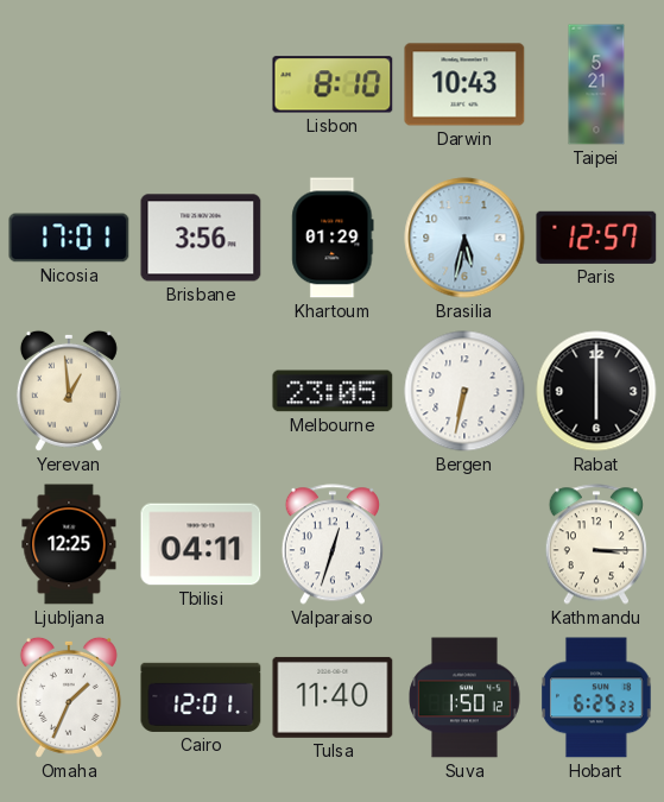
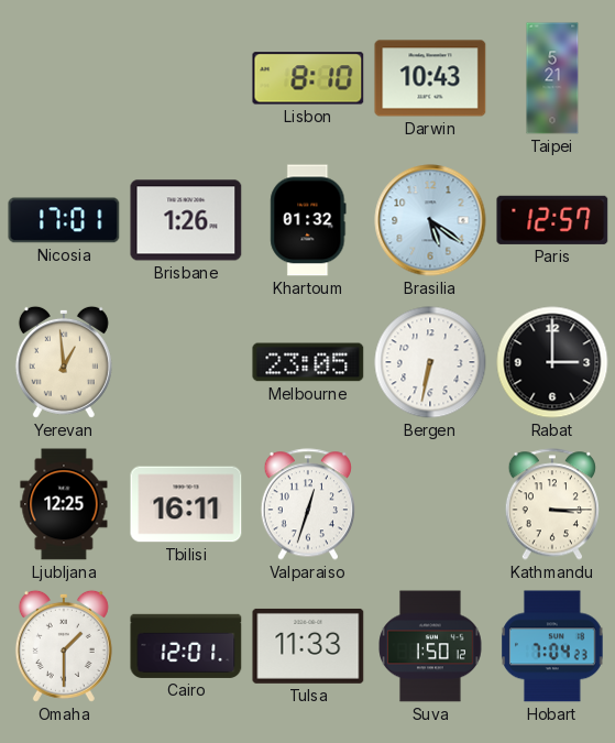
Brisbane: 3:56 -> 1:26
Khartoum: 01:29 -> 01:32
Brasilia: 5:32 -> 5:21
Rabat: 6:00 -> 3:00
Tbilisi: 04:11 -> 16:11
Omaha: 1:34 -> 1:30
Tulsa: 11:40 -> 11:33
Hobart: 6:25 -> 7:04
